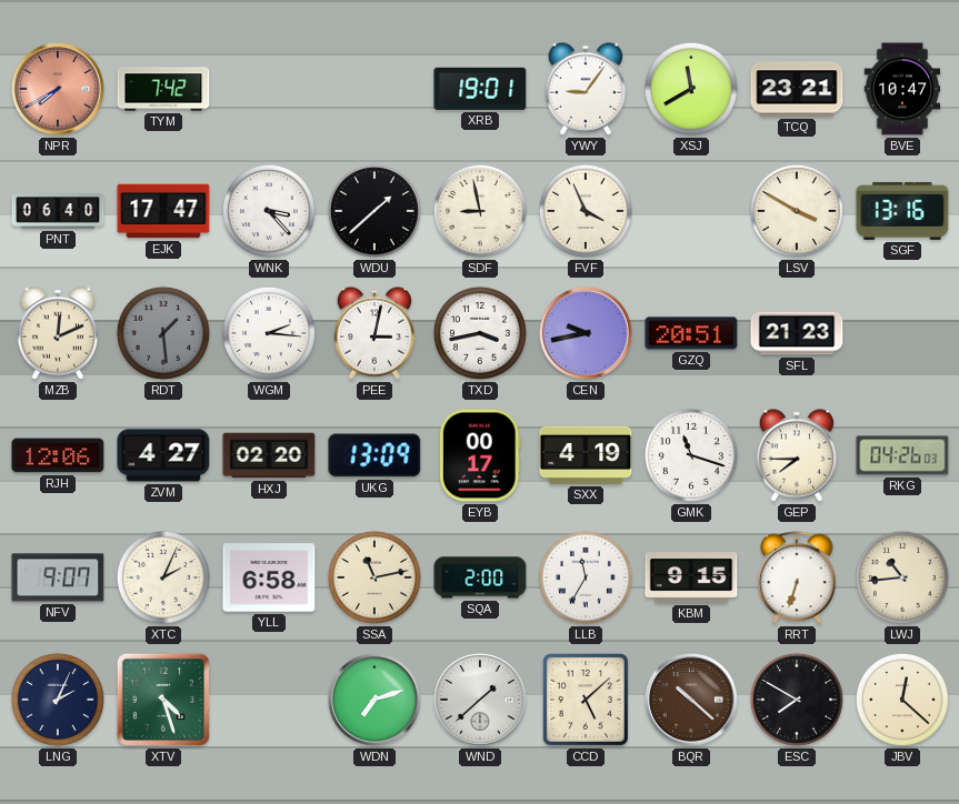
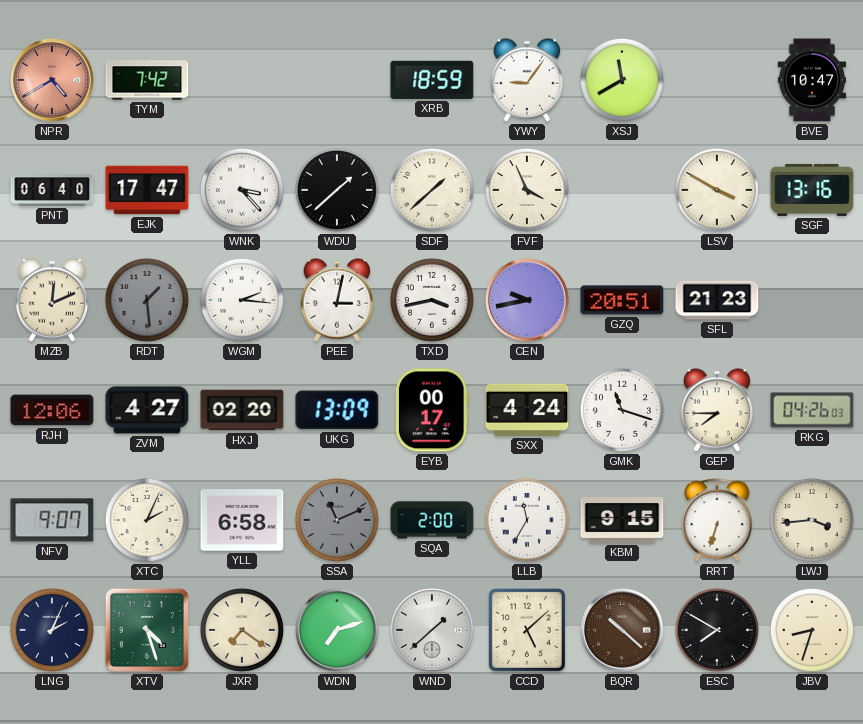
NPR: 7:40 -> 4:40
XRB: 19:01 -> 18:59
TCQ: 23:21 -> none
SDF: 8:58 -> 1:38
SXX: 4:19 -> 4:24
SSA: 11:13 -> 11:11
SSA dial: cream -> grey
LWJ: 10:44 -> 3:44
JXR: none -> 7:21
JBV: 12:22 -> 8:33
